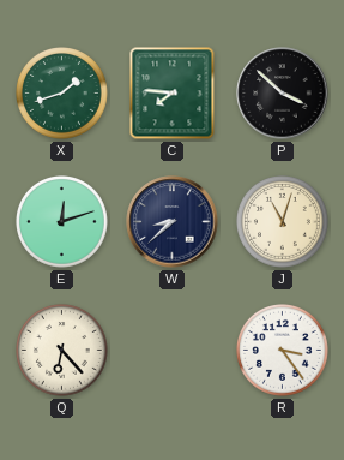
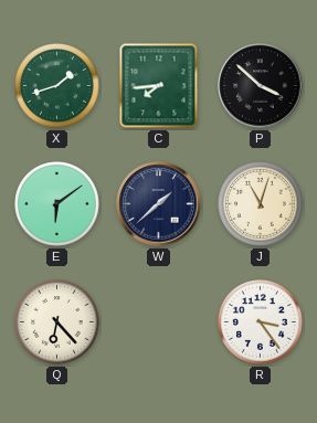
C: 7:46 -> 7:44
E: 12:12 -> 6:09
W: 8:38 -> 1:38
